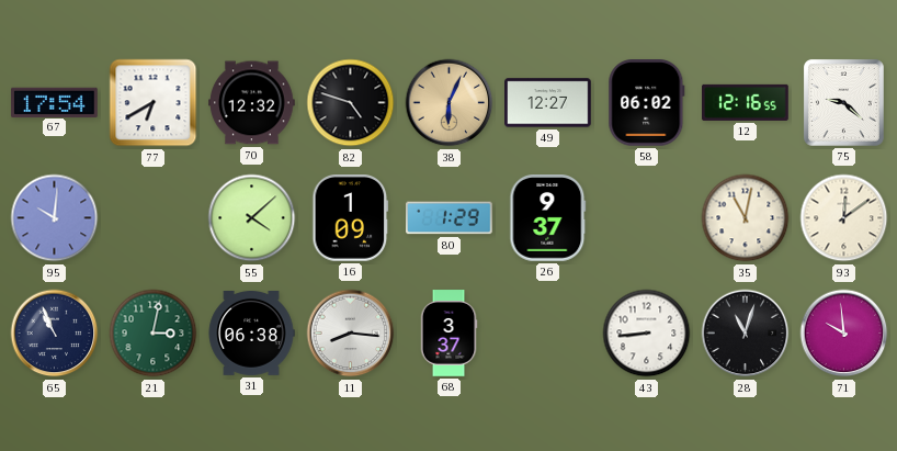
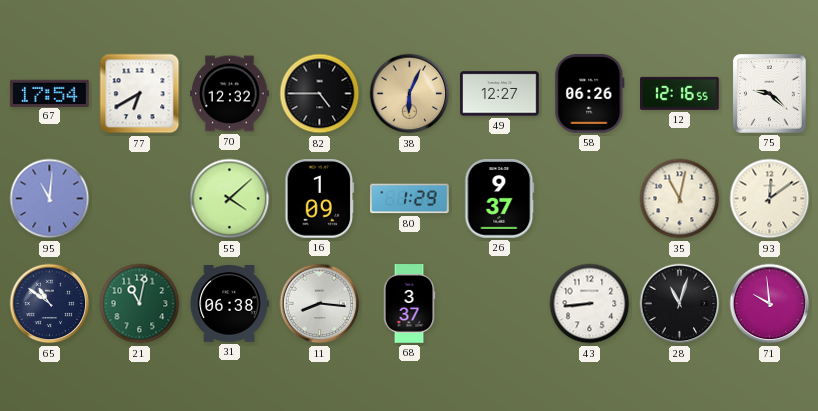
82: 4:48 -> 4:45
58: 06:02 -> 06:26
95: 10:01 -> 11:01
65: 10:56 -> 10:51
21: 3:02 -> 11:02
